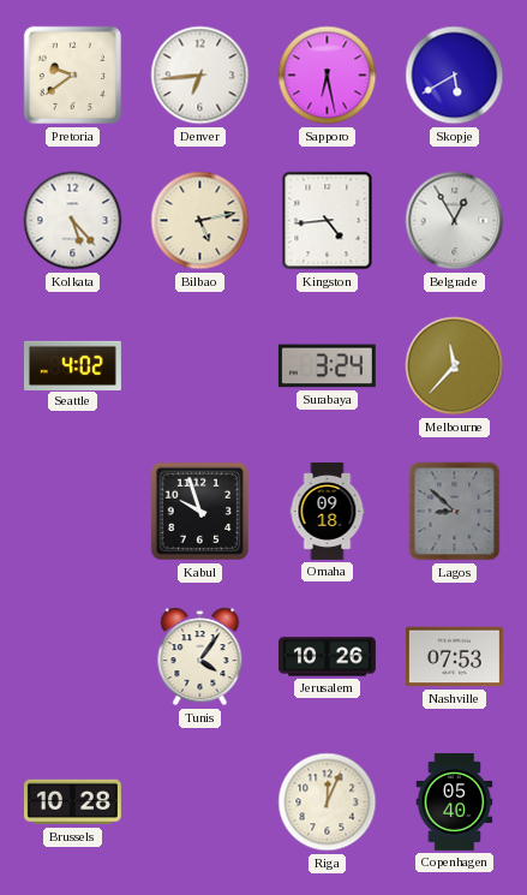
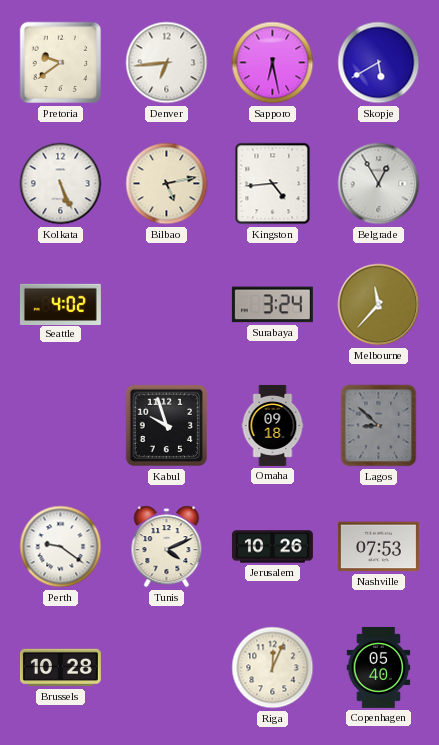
Kolkata: 5:23 -> 5:26
Perth: none -> 9:21
Tunis: 4:06 -> 4:11
